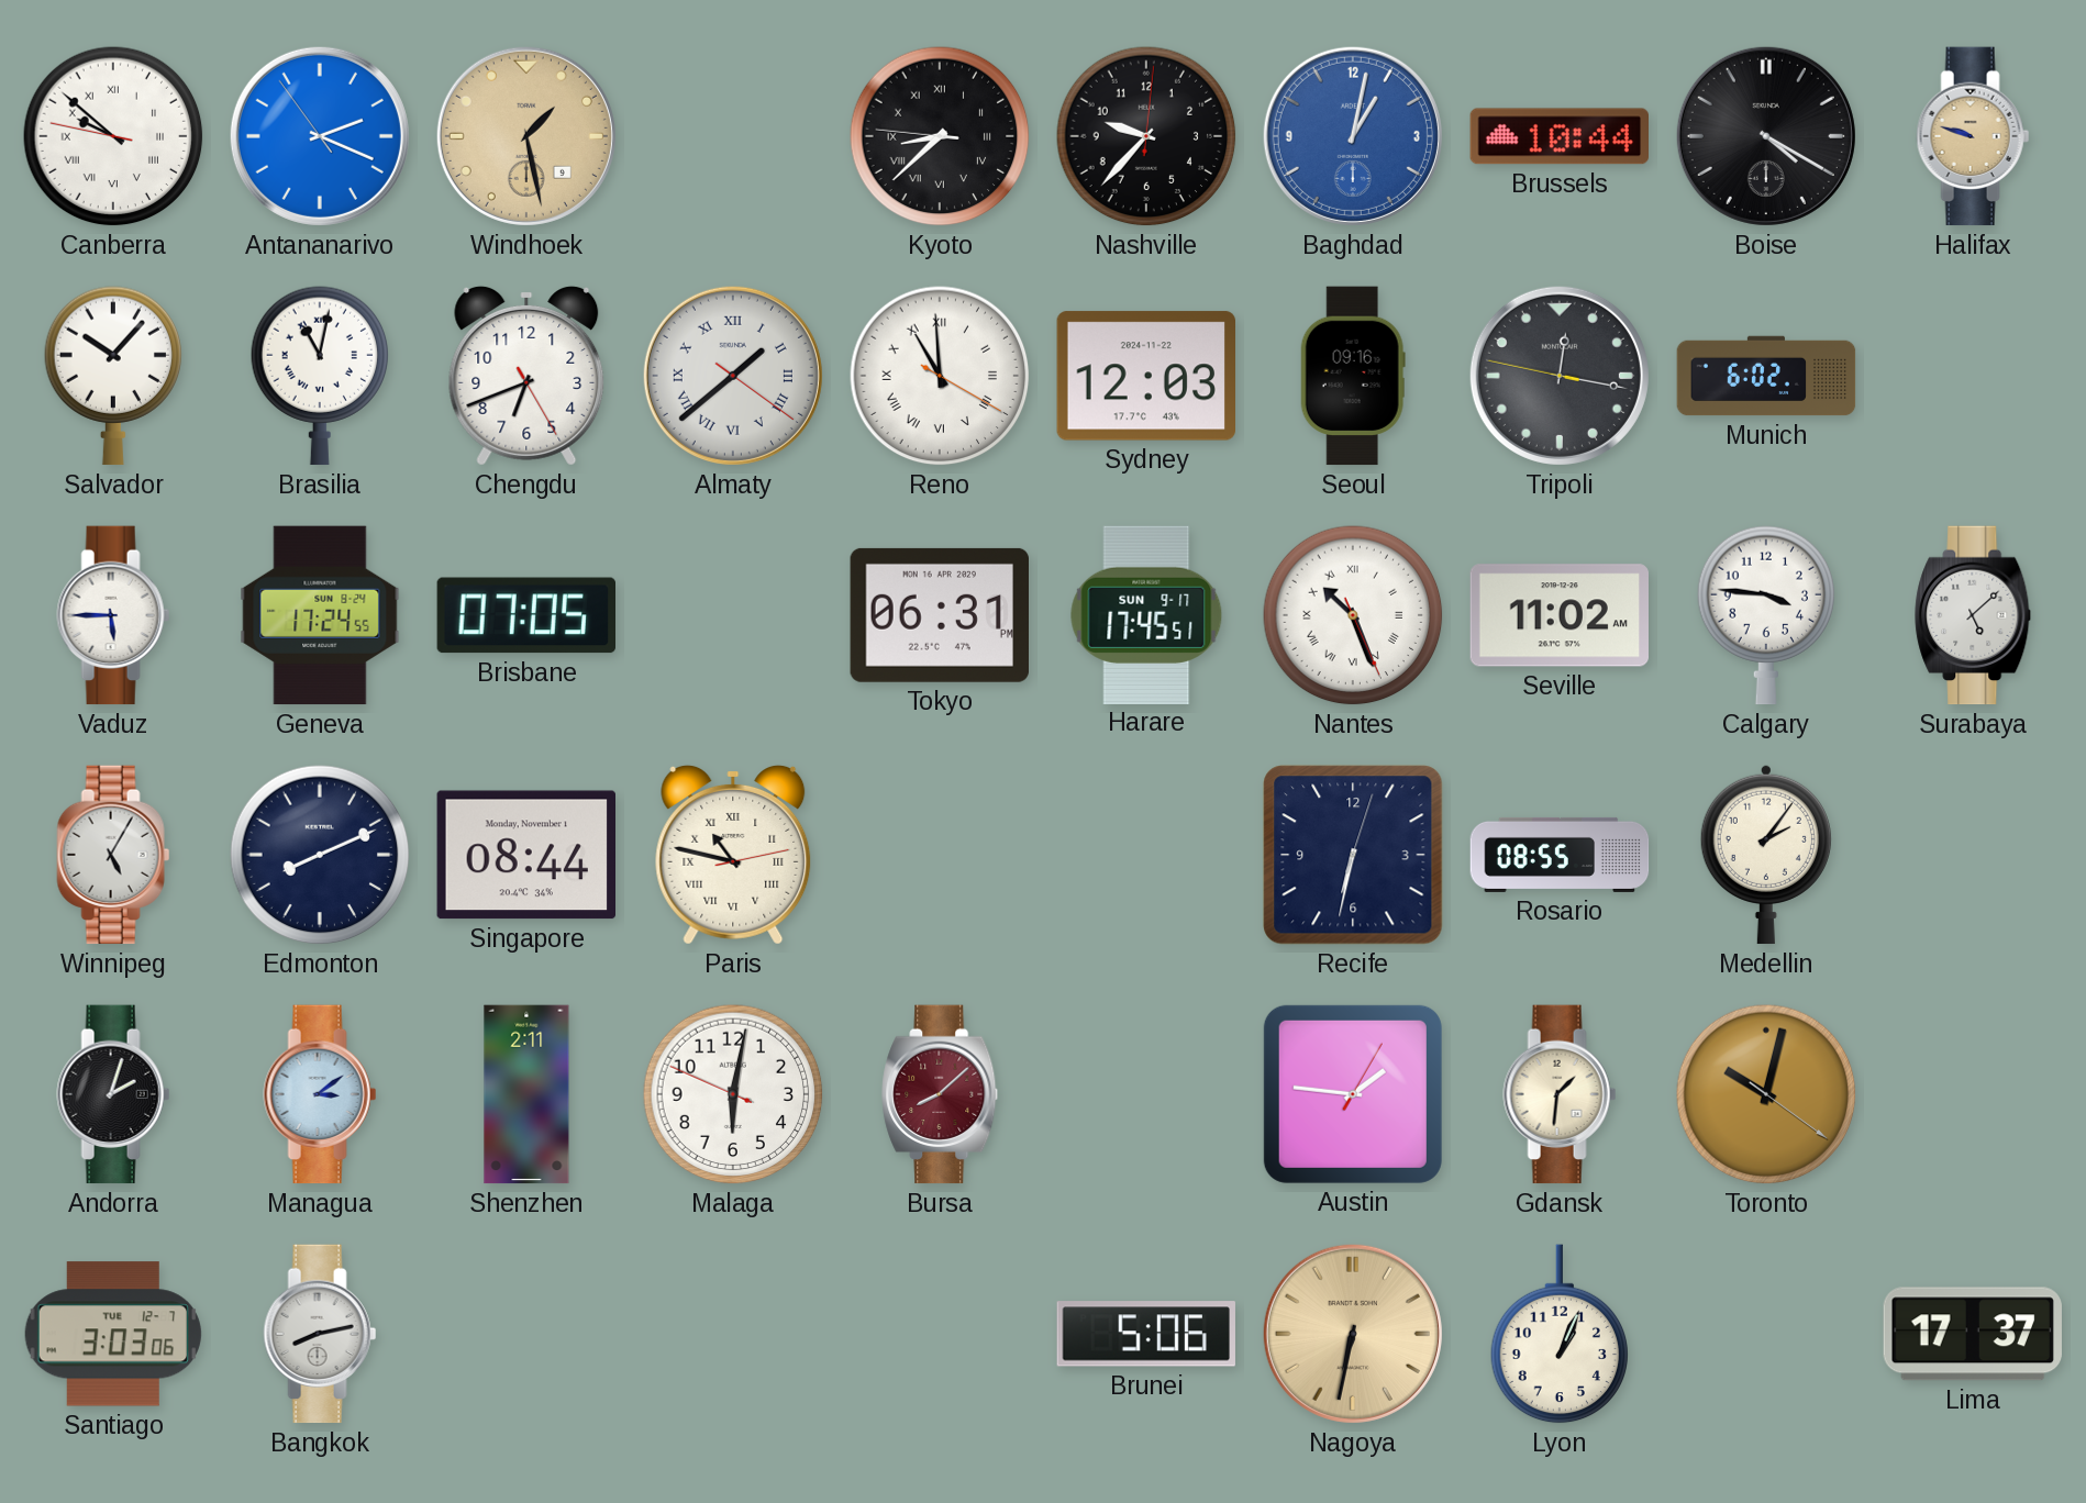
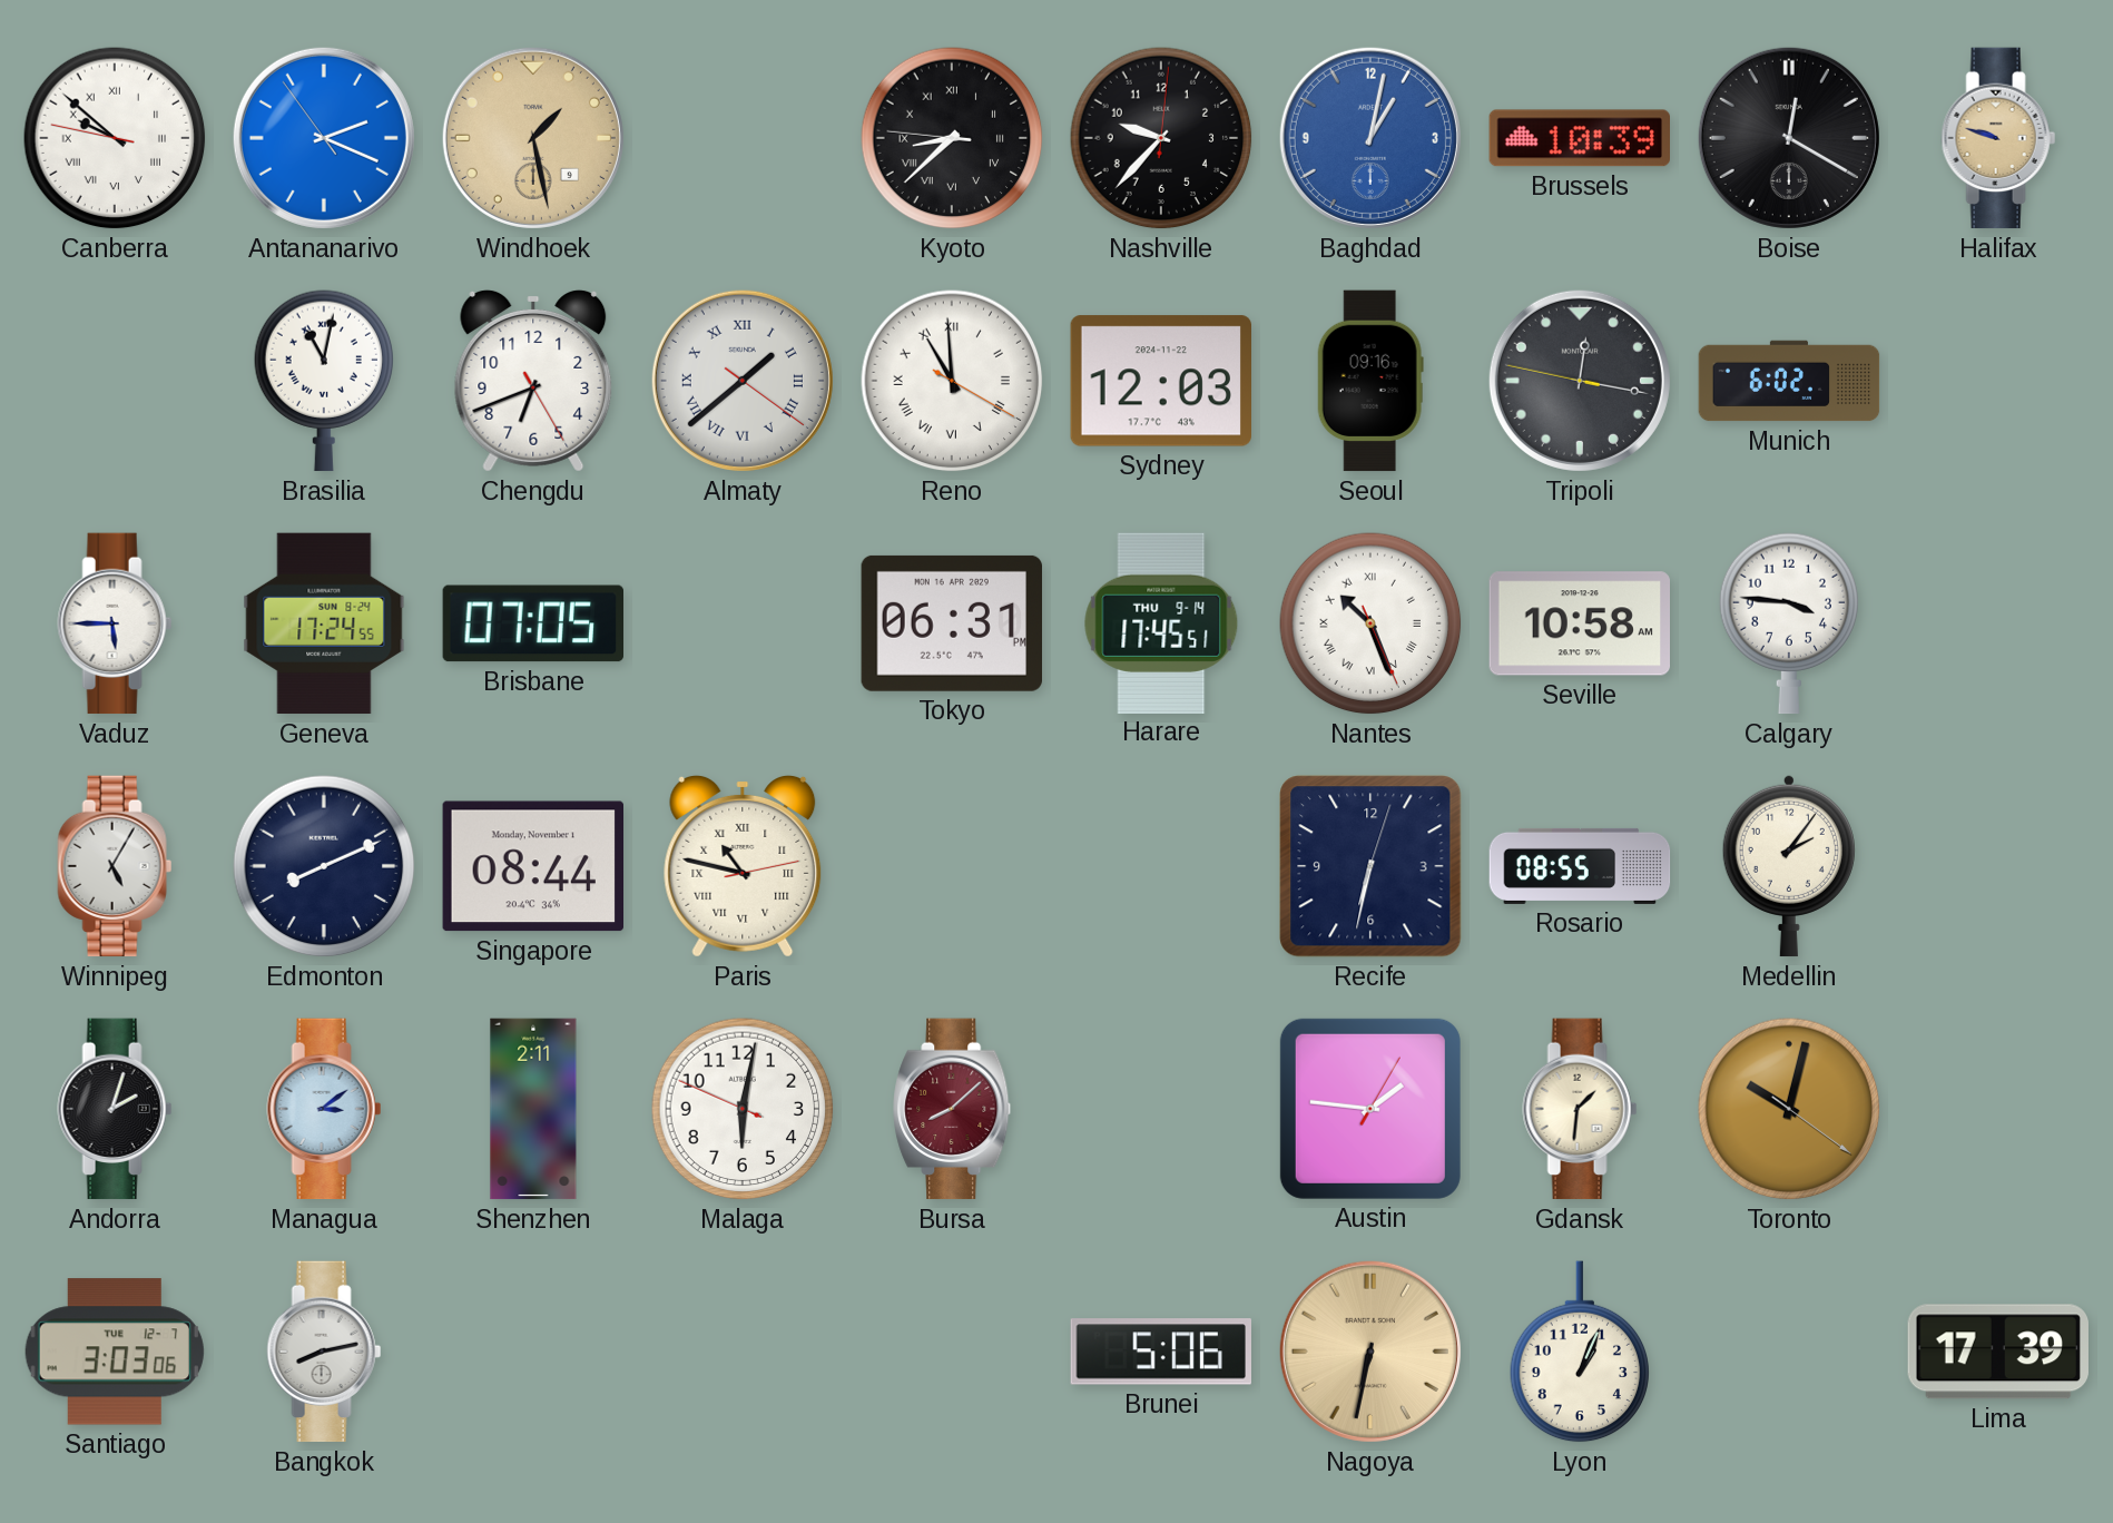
Brussels: 10:44 -> 10:39
Boise: 4:20 -> 12:20
Salvador: 10:07 -> none
Harare date: SUN 9-17 -> THU 9-14
Seville: 11:02 -> 10:58
Surabaya: 5:08 -> none
Lima: 17:37 -> 17:39
